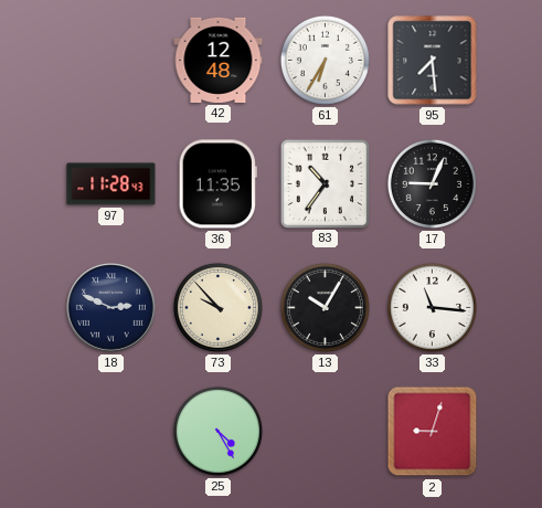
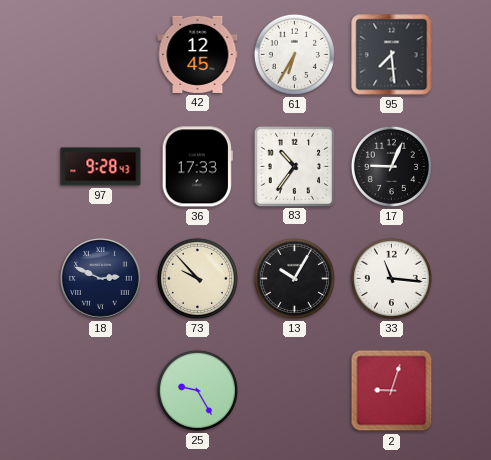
42: 12:48 -> 12:45
97: 11:28 -> 9:28
36: 11:35 -> 17:33
25: 4:25 -> 9:25
